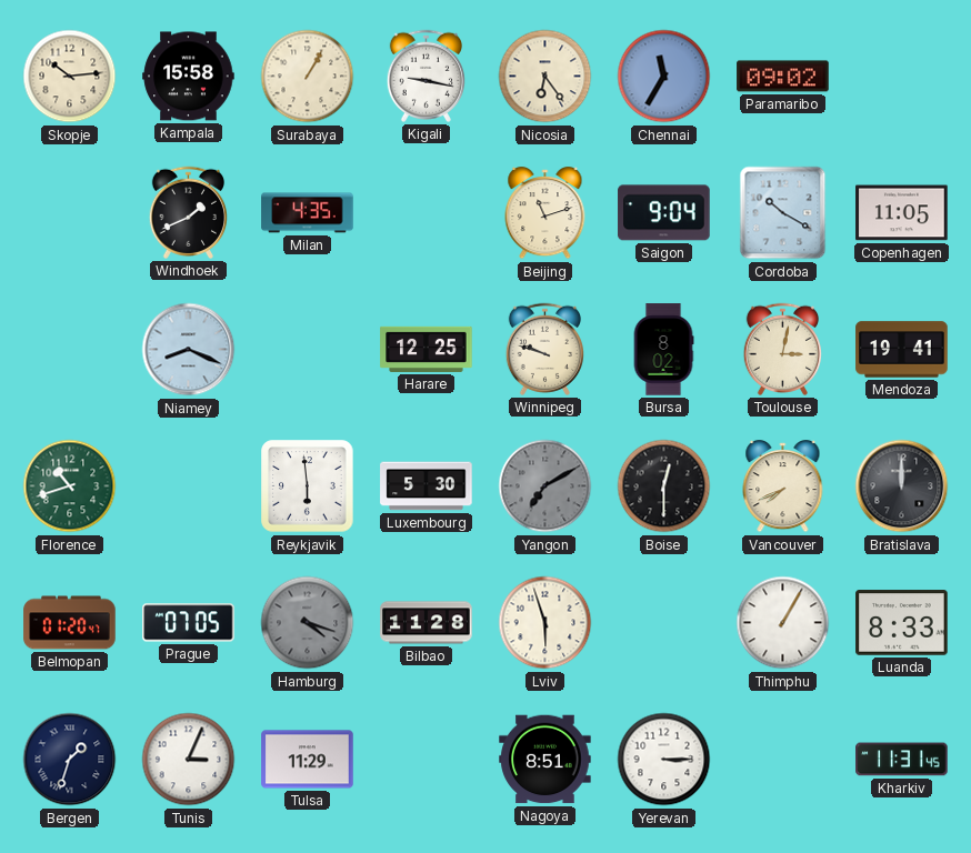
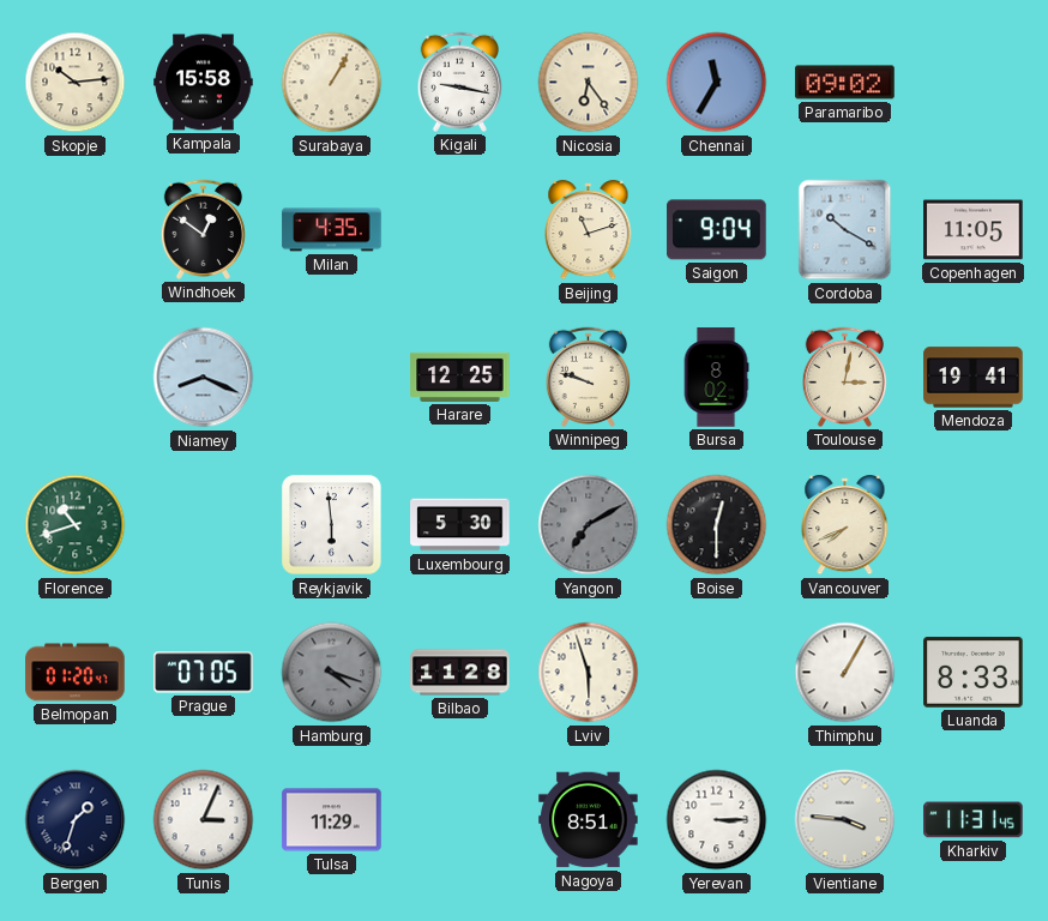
Windhoek: 1:41 -> 12:51
Bratislava: 12:00 -> none
Vientiane: none -> 3:46
